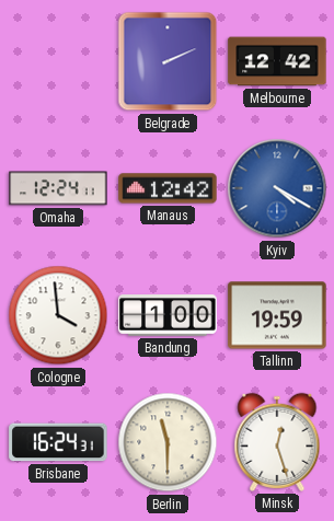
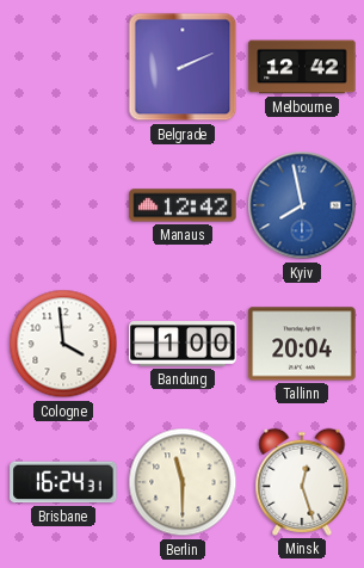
Omaha: 12:24 -> none
Kyiv: 4:20 -> 7:58
Tallinn: 19:59 -> 20:04
